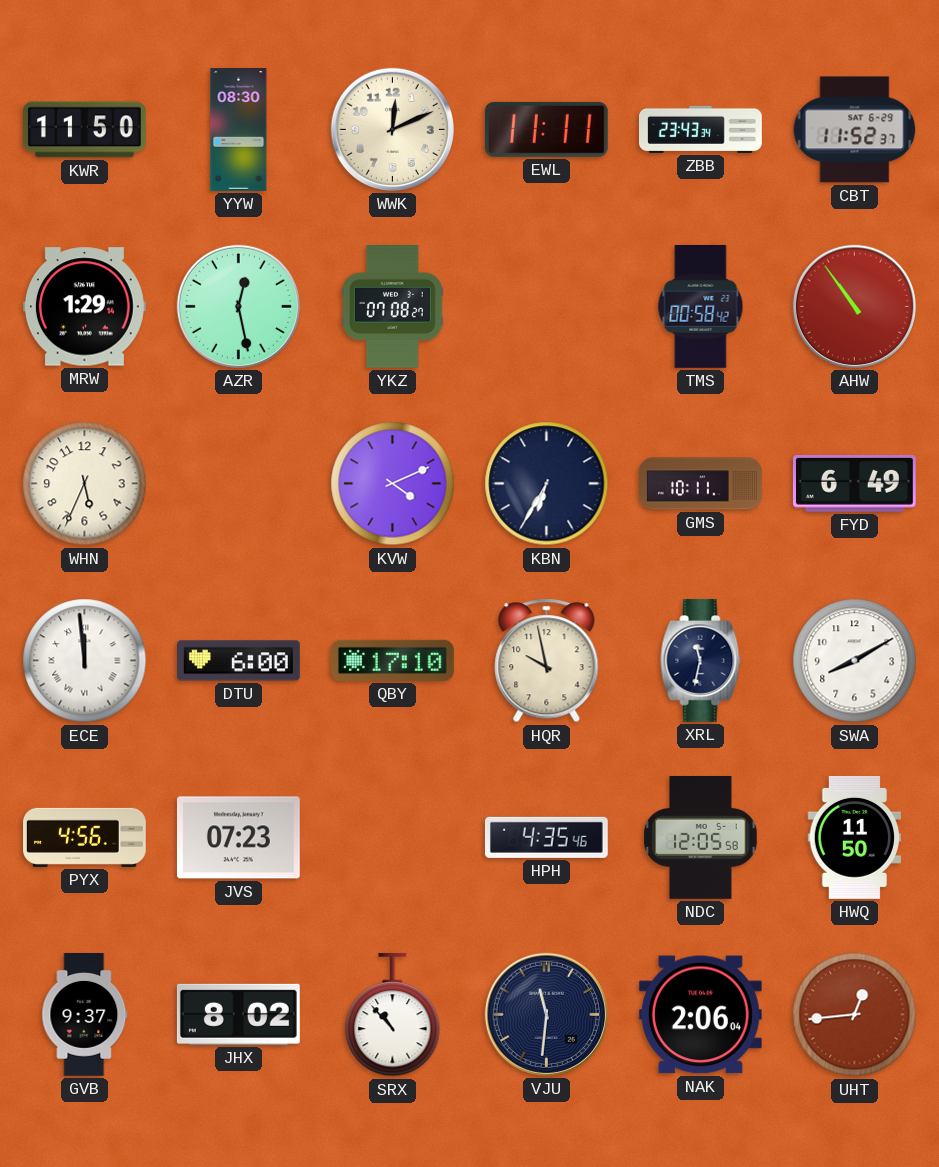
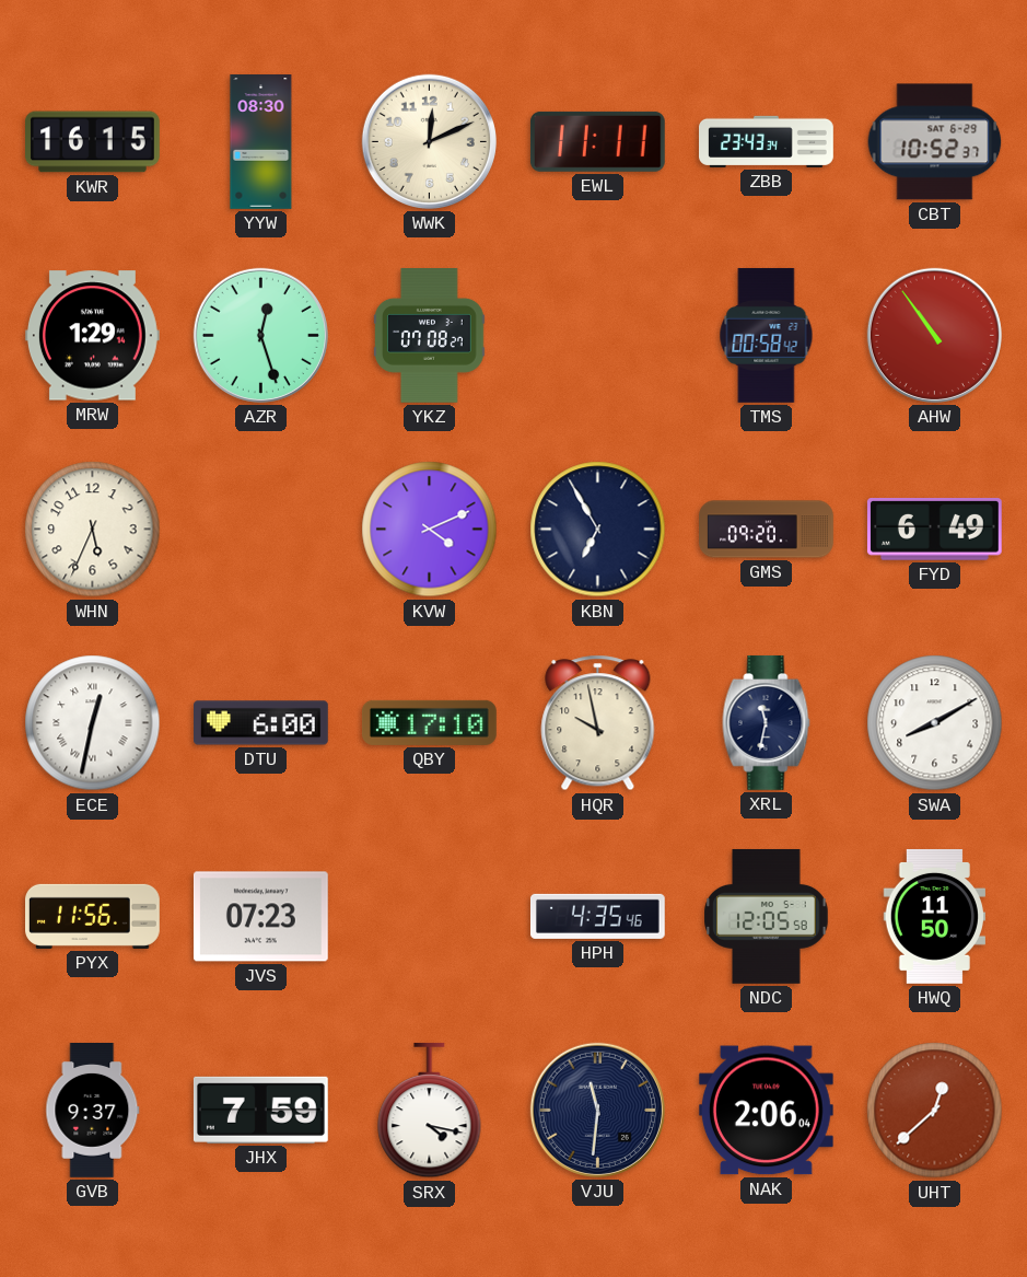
KWR: 11:50 -> 16:15
CBT: 11:52 -> 10:52
AZR: 12:28 -> 12:27
KBN: 6:35 -> 6:55
GMS: 10:11 -> 09:20
ECE: 11:59 -> 12:32
PYX: 4:56 -> 11:56
JHX: 8:02 -> 7:59
SRX: 10:53 -> 4:17
UHT: 12:44 -> 12:38
